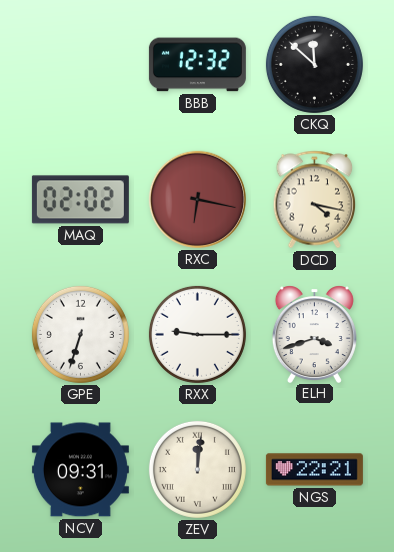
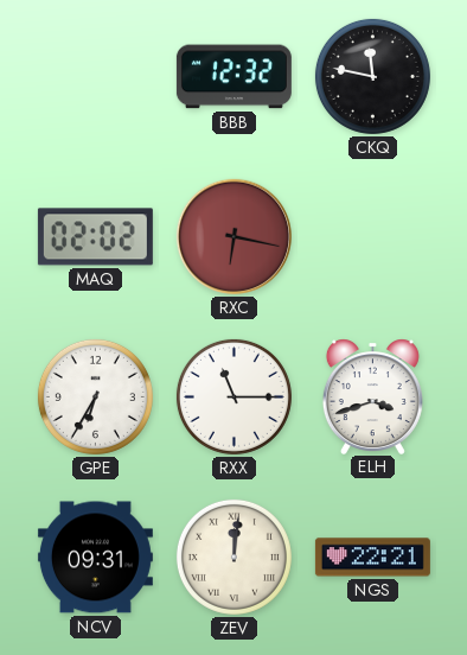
CKQ: 11:52 -> 11:47
DCD: 4:17 -> none
GPE: 6:33 -> 6:35
RXX: 9:15 -> 11:15
